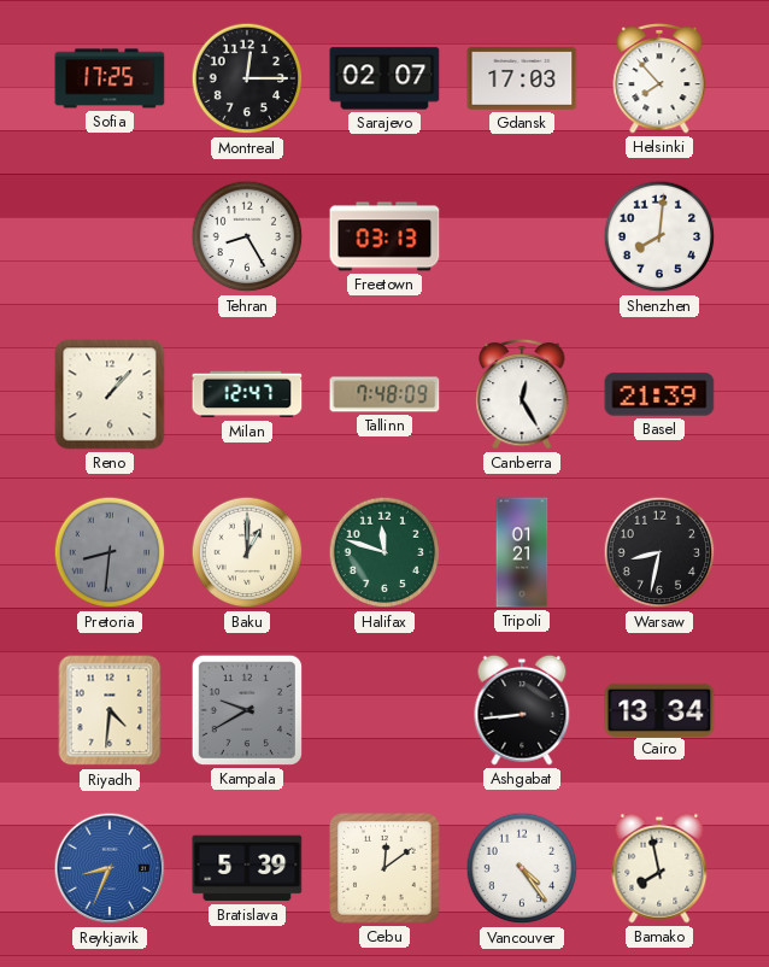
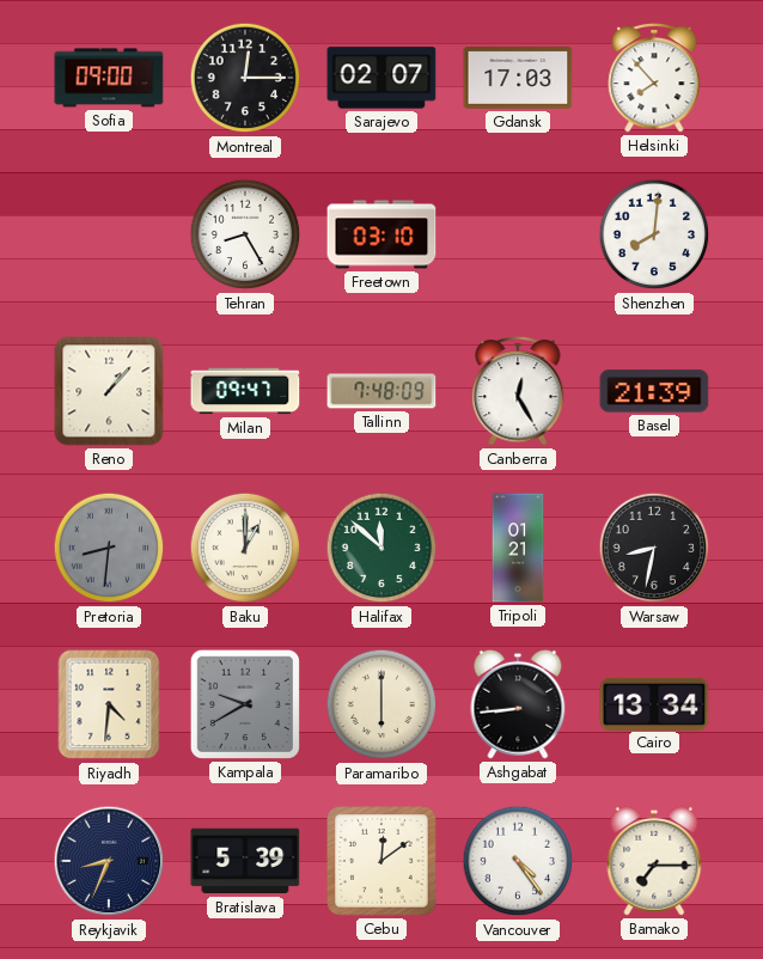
Sofia: 17:25 -> 09:00
Freetown: 03:13 -> 03:10
Milan: 12:47 -> 09:47
Halifax: 11:48 -> 11:52
Paramaribo: none -> 6:00
Reykjavik dial: blue -> navy
Bamako: 7:58 -> 7:15
